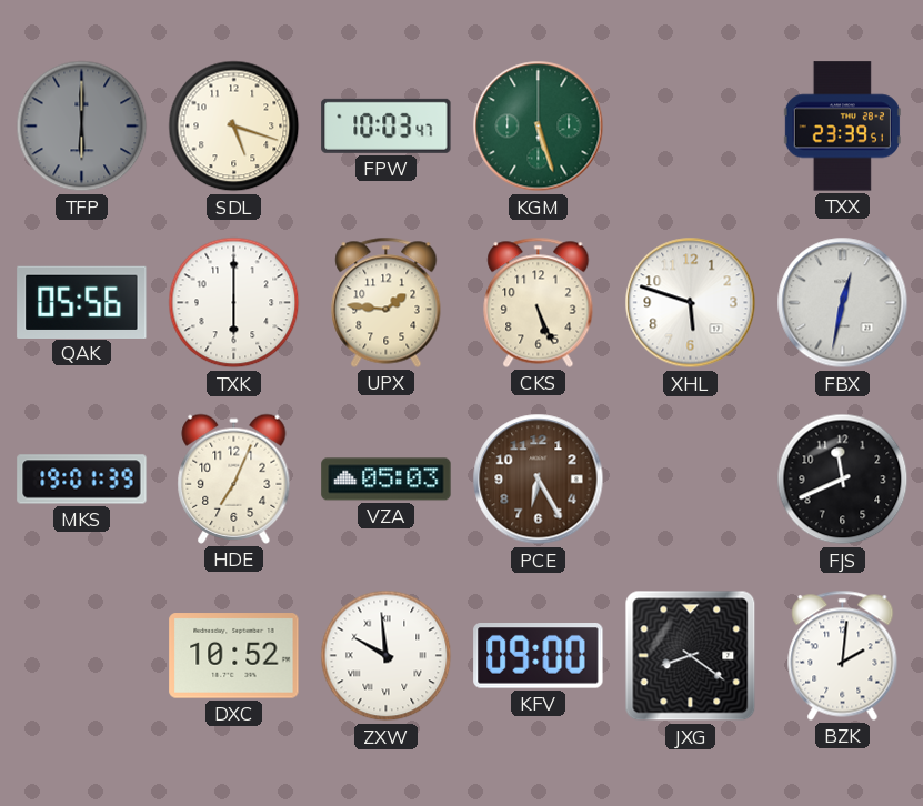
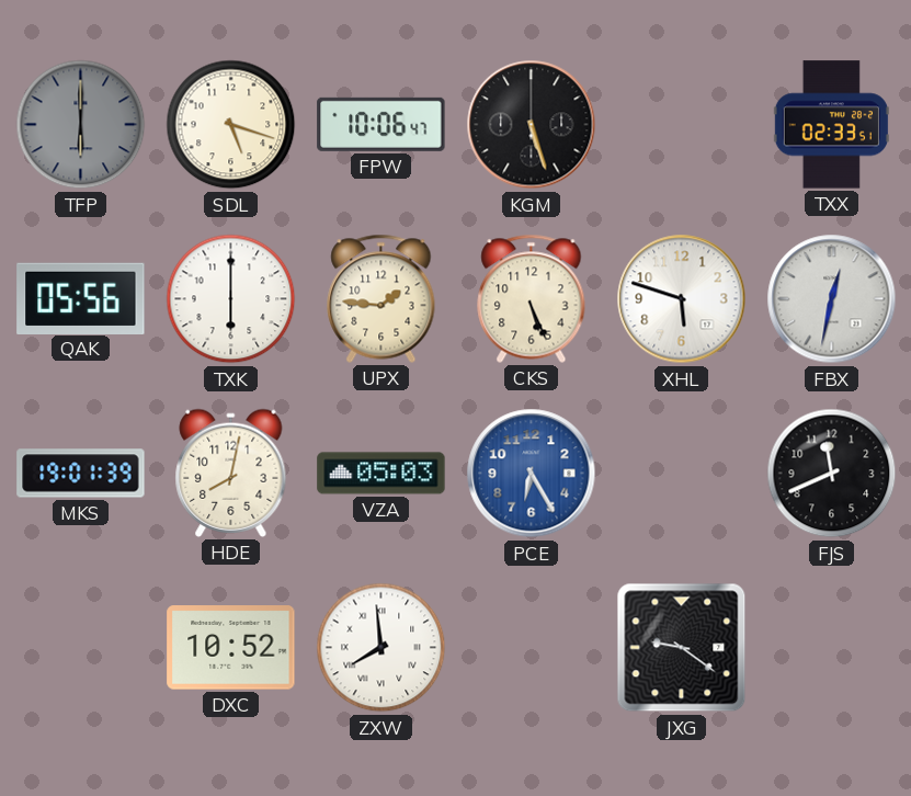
FPW: 10:03 -> 10:06
KGM dial: green -> black
TXX: 23:39 -> 02:33
HDE: 7:04 -> 8:02
PCE dial: brown -> blue
ZXW: 9:59 -> 7:59
KFV: 09:00 -> none
JXG: 8:21 -> 9:21
BZK: 2:01 -> none
